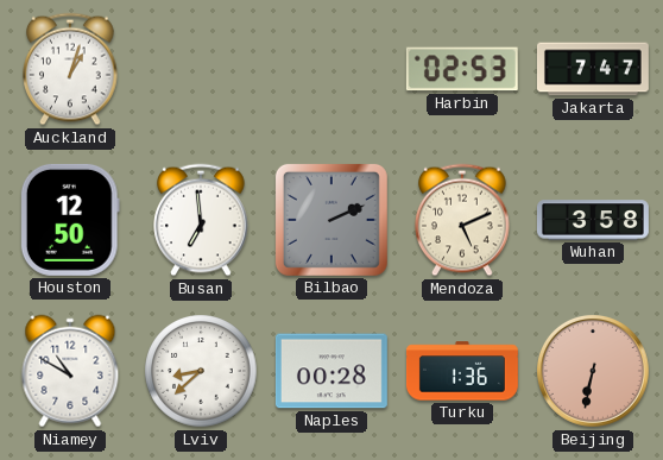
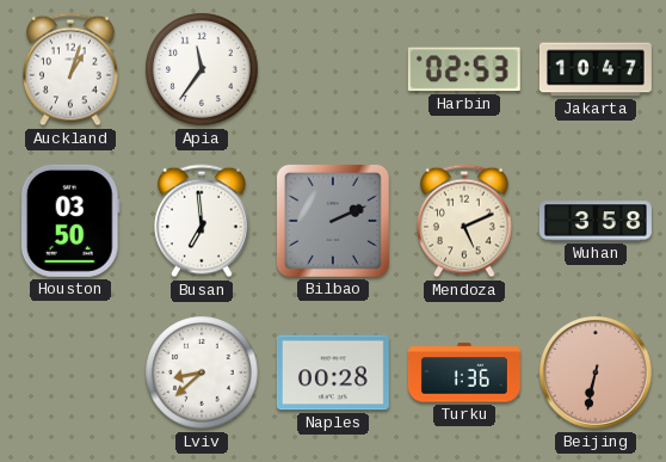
Apia: none -> 11:36
Jakarta: 7:47 -> 10:47
Houston: 12:50 -> 03:50
Niamey: 10:50 -> none
